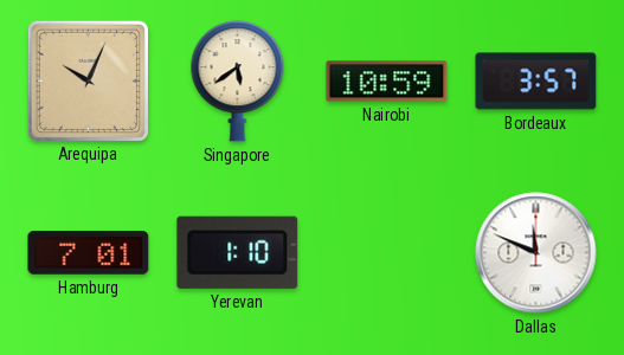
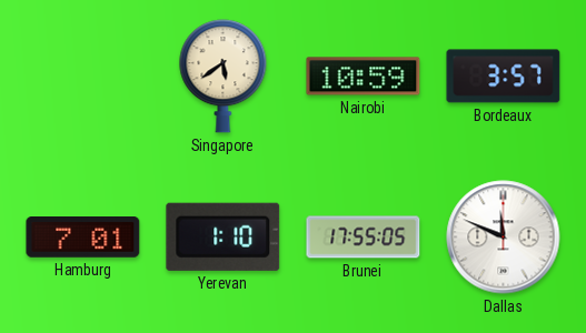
Arequipa: 10:04 -> none
Brunei: none -> 17:55
